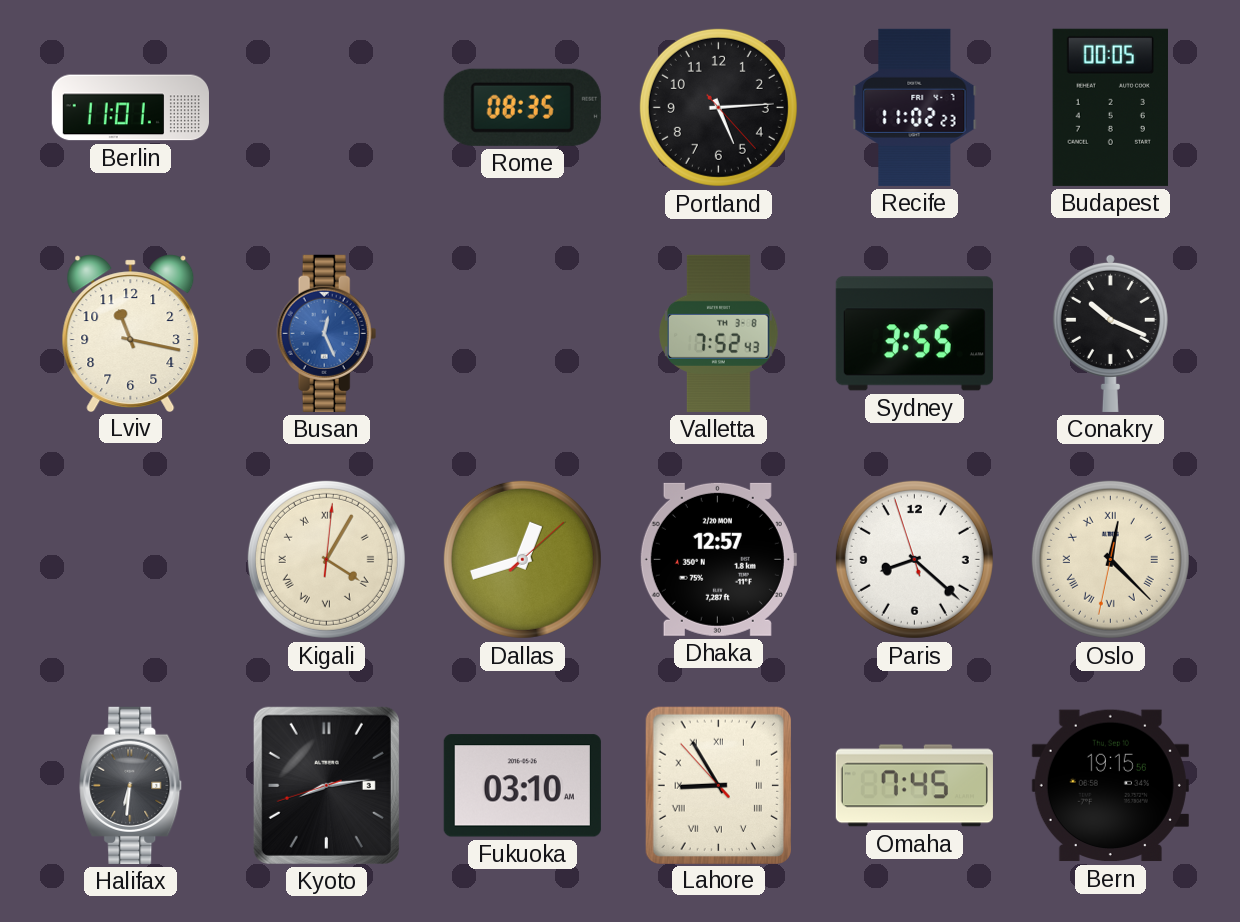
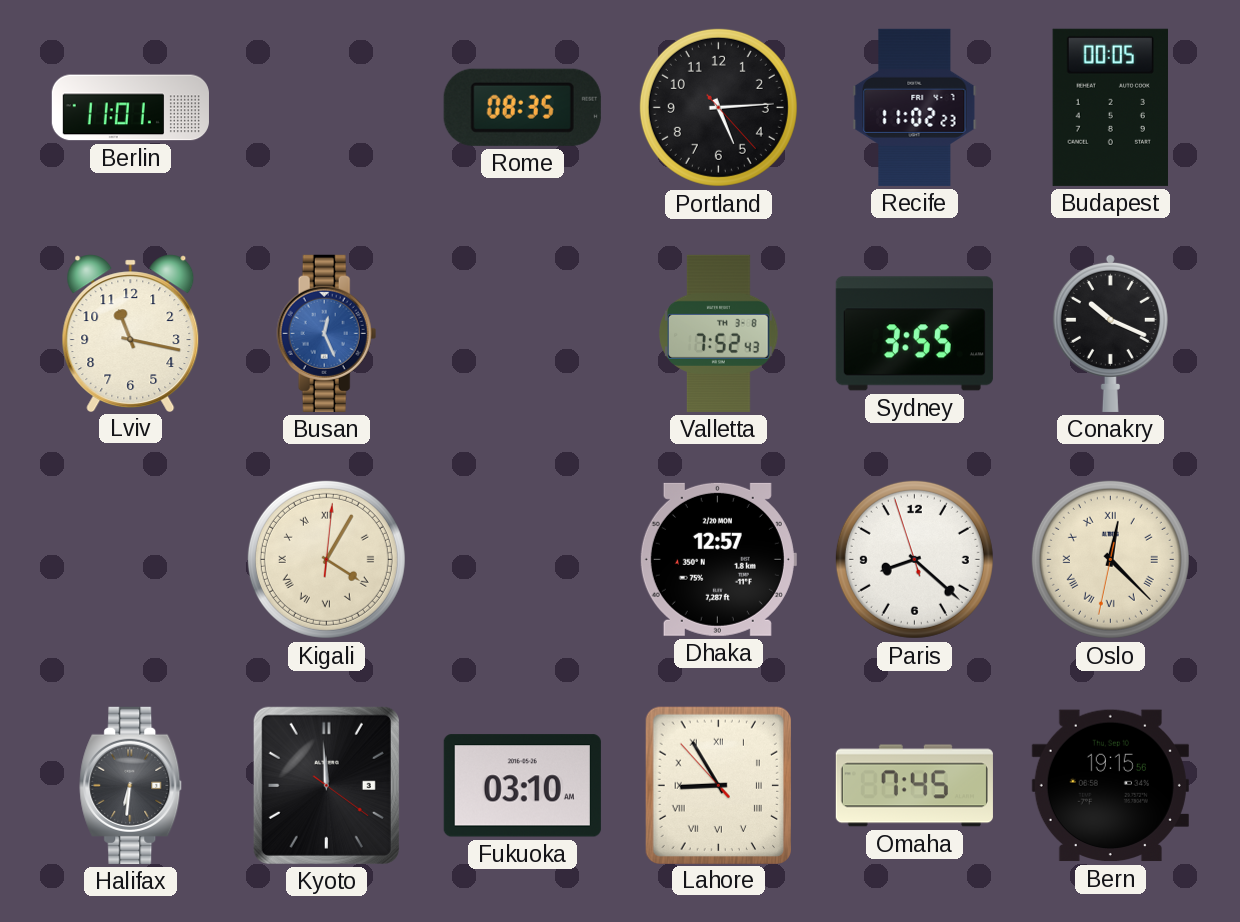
Dallas: 12:42 -> none
Kyoto: 8:13 -> 11:59
